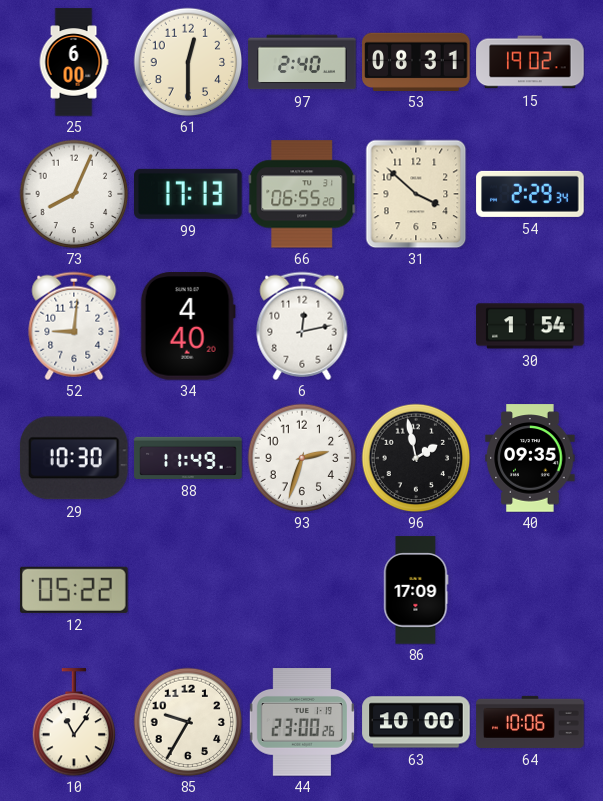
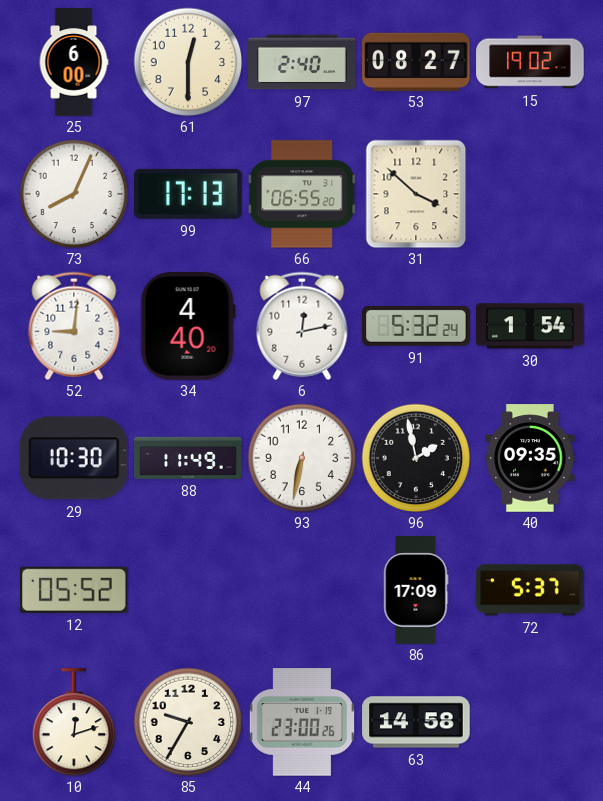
53: 08:31 -> 08:27
54: 2:29 -> none
91: none -> 5:32
93: 2:33 -> 6:32
12: 05:22 -> 05:52
72: none -> 5:37
10: 11:06 -> 12:12
63: 10:00 -> 14:58
64: 10:06 -> none
